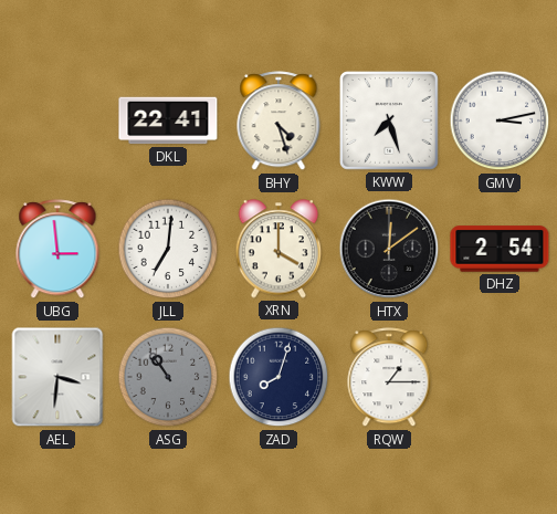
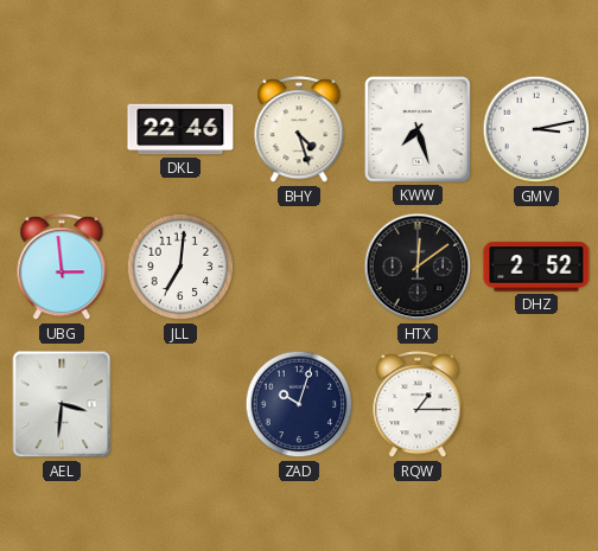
DKL: 22:41 -> 22:46
XRN: 4:00 -> none
DHZ: 2:54 -> 2:52
ASG: 10:54 -> none
ZAD: 8:03 -> 10:03
